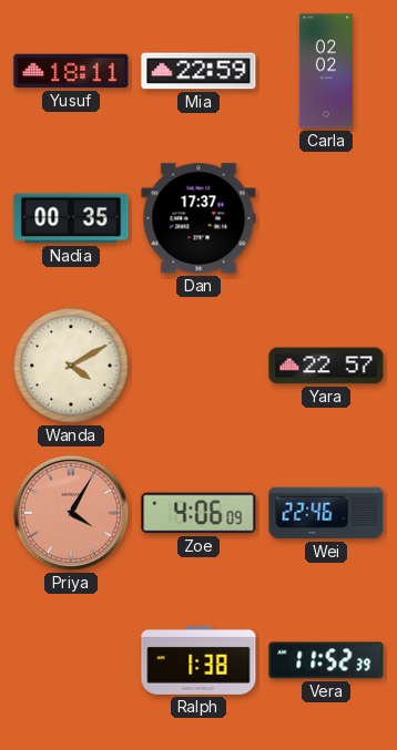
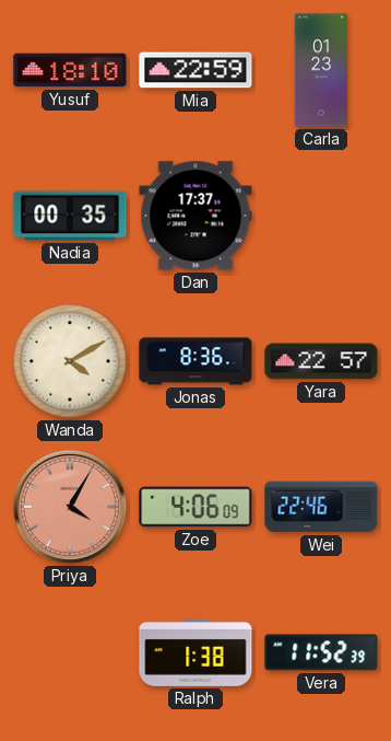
Yusuf: 18:11 -> 18:10
Carla: 02:02 -> 01:23
Jonas: none -> 8:36
